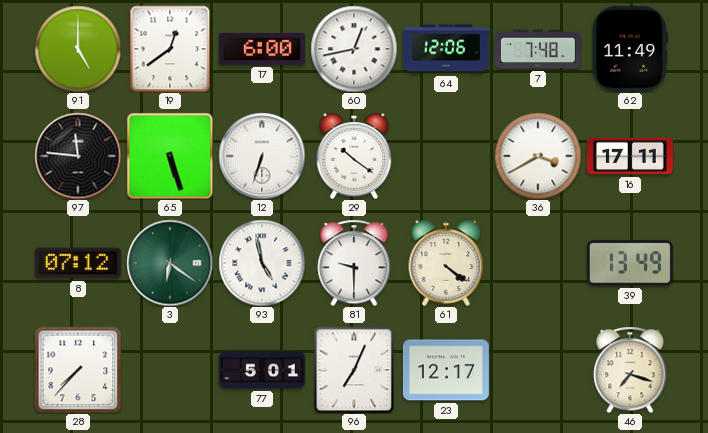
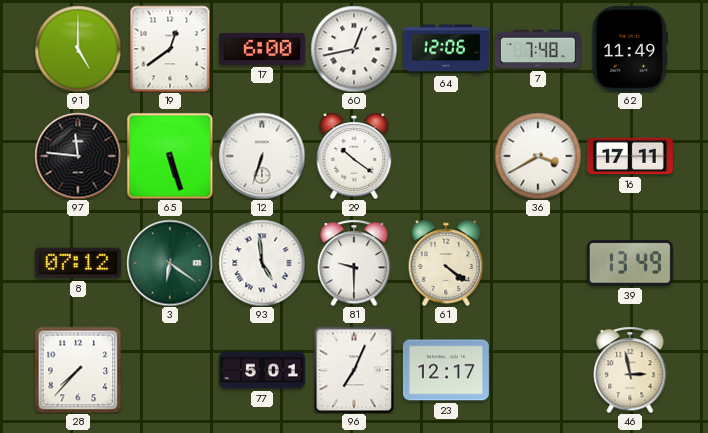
93: 4:58 -> 4:59
46: 7:18 -> 2:58
